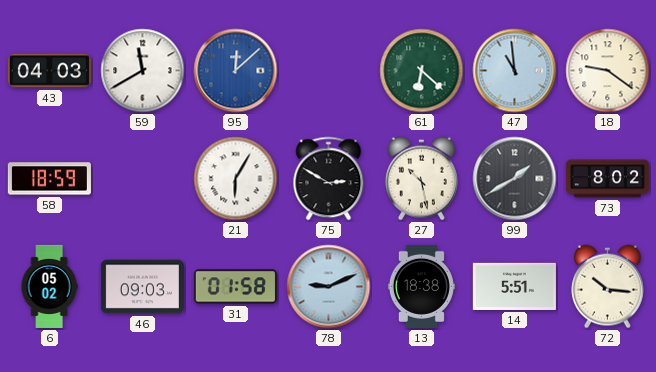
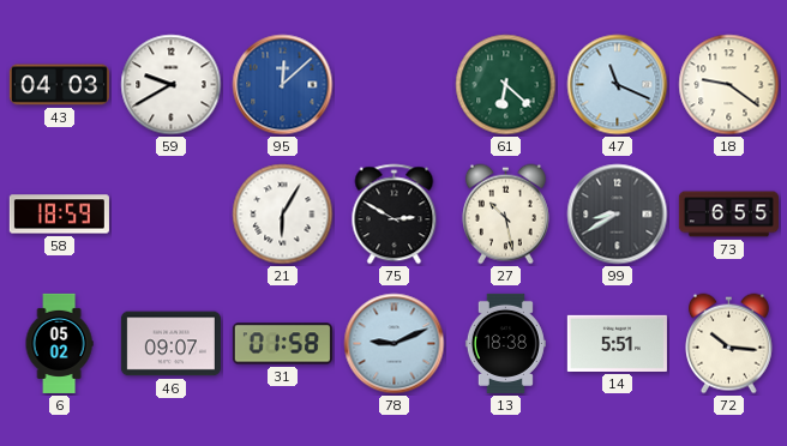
59: 11:40 -> 9:40
47: 10:59 -> 11:19
99: 1:40 -> 8:40
73: 8:02 -> 6:55
46: 09:03 -> 09:07
